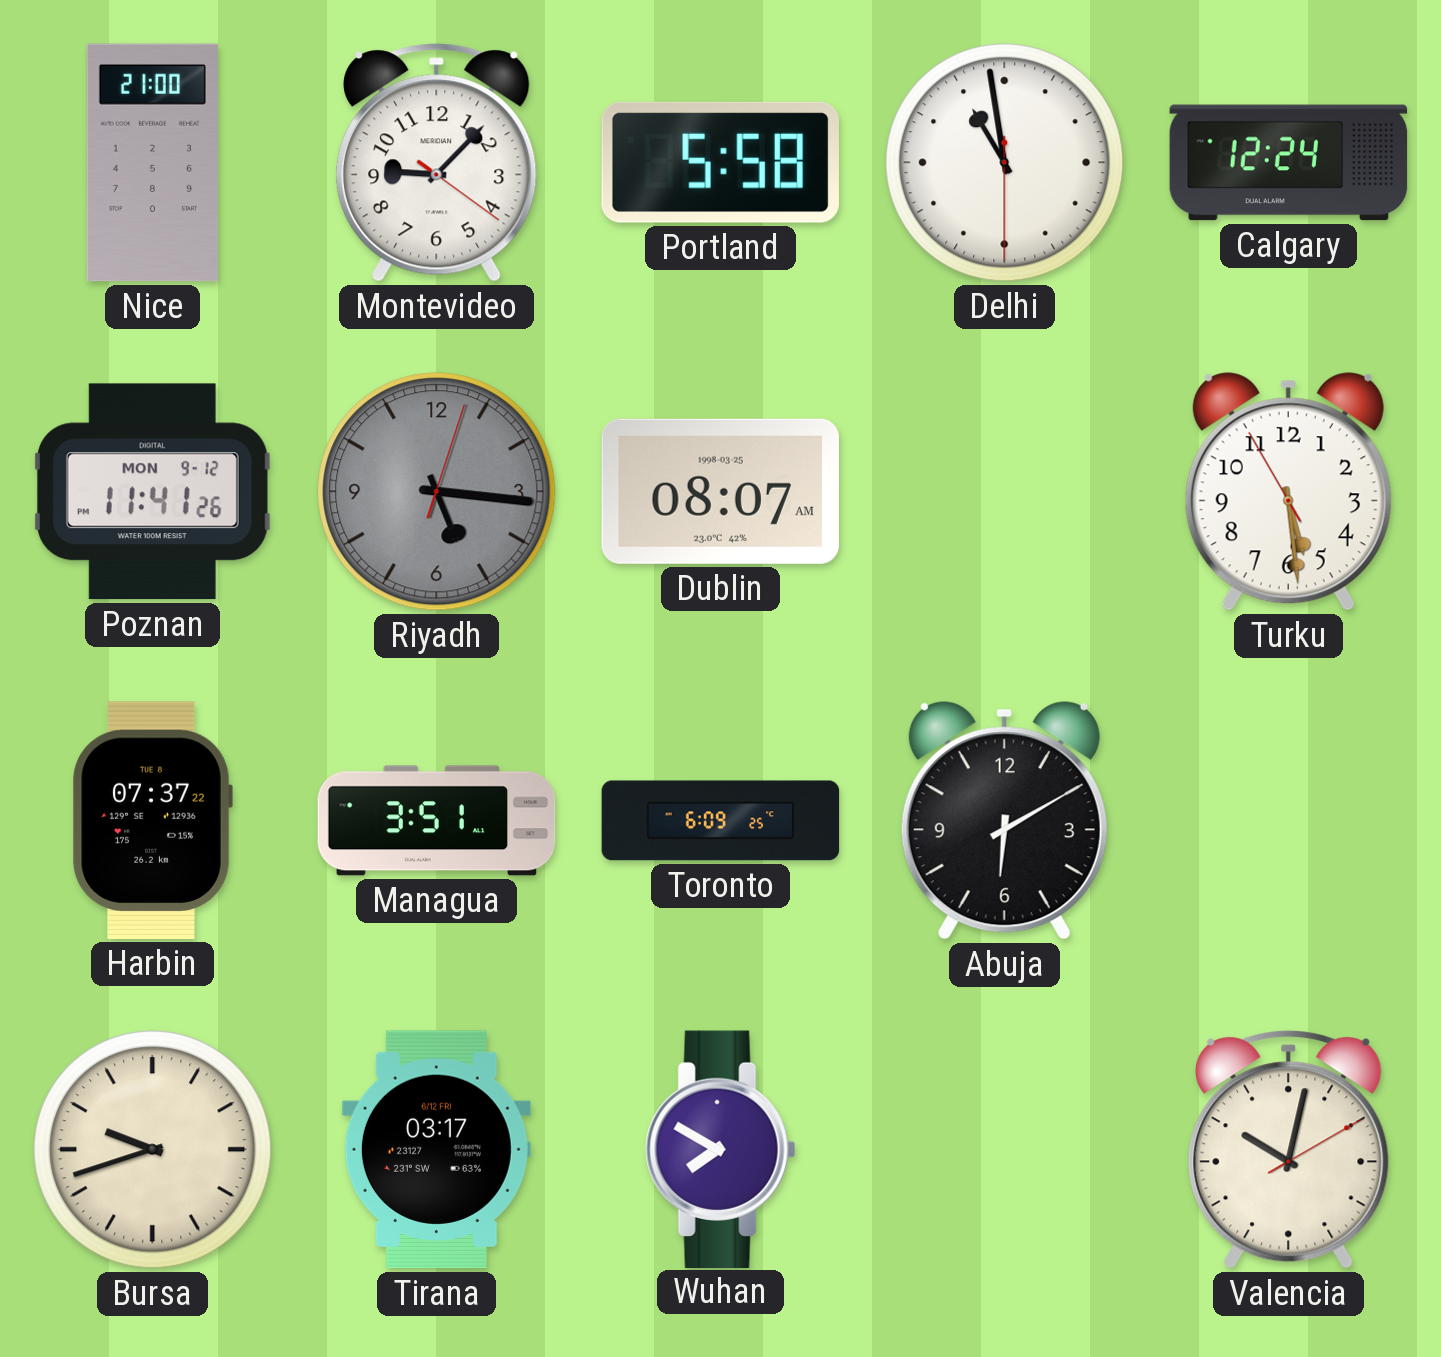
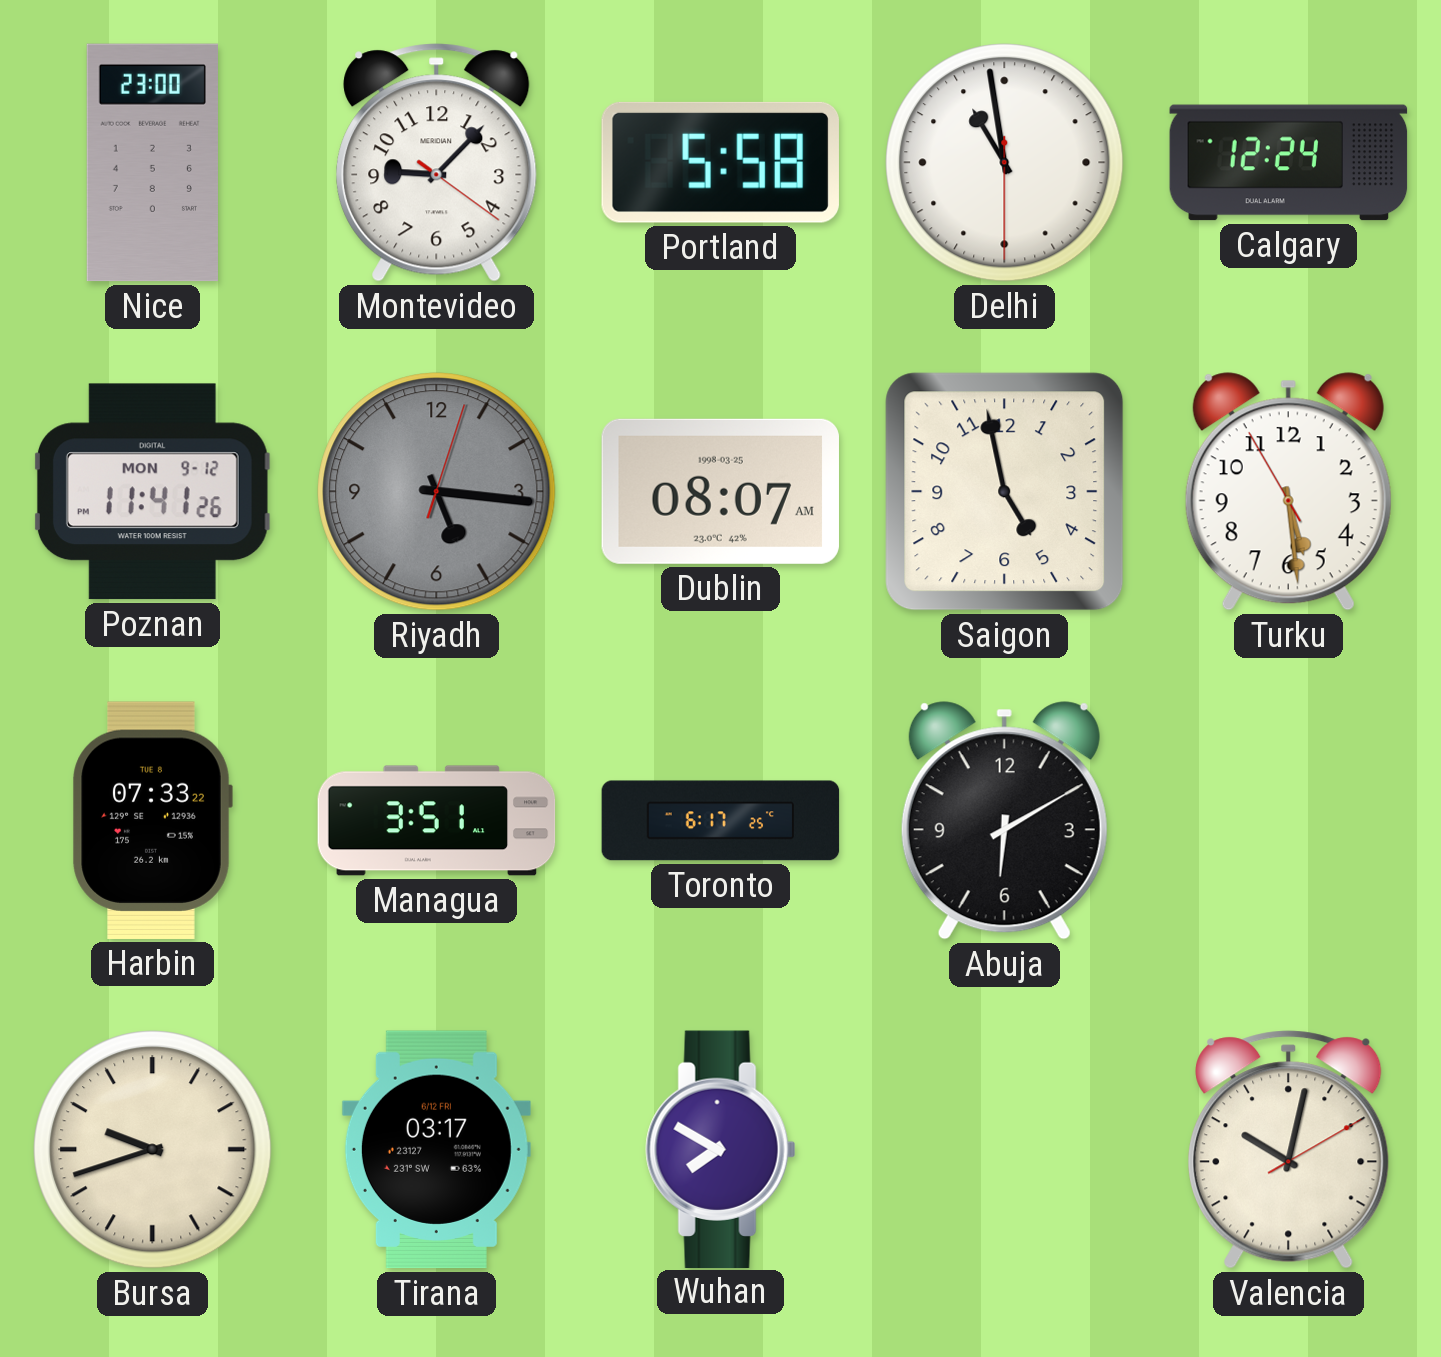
Nice: 21:00 -> 23:00
Saigon: none -> 4:58
Harbin: 07:37 -> 07:33
Toronto: 6:09 -> 6:17
